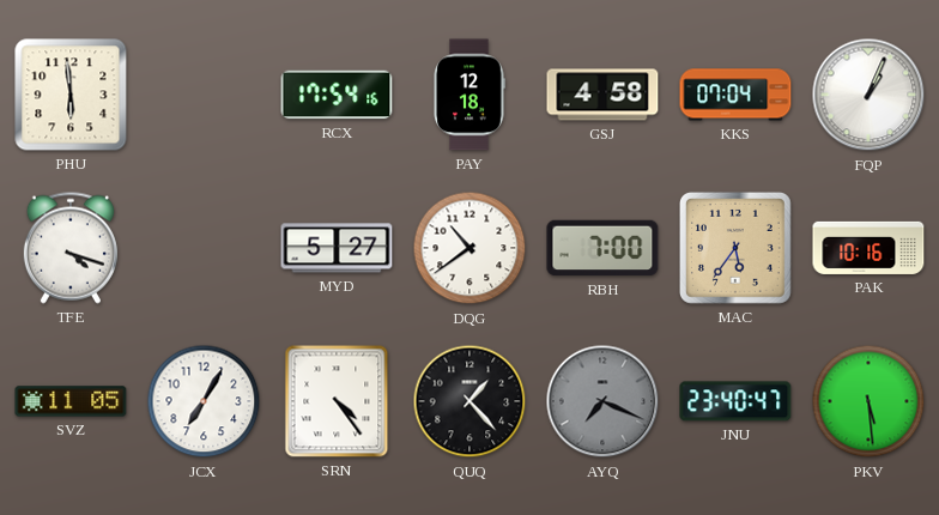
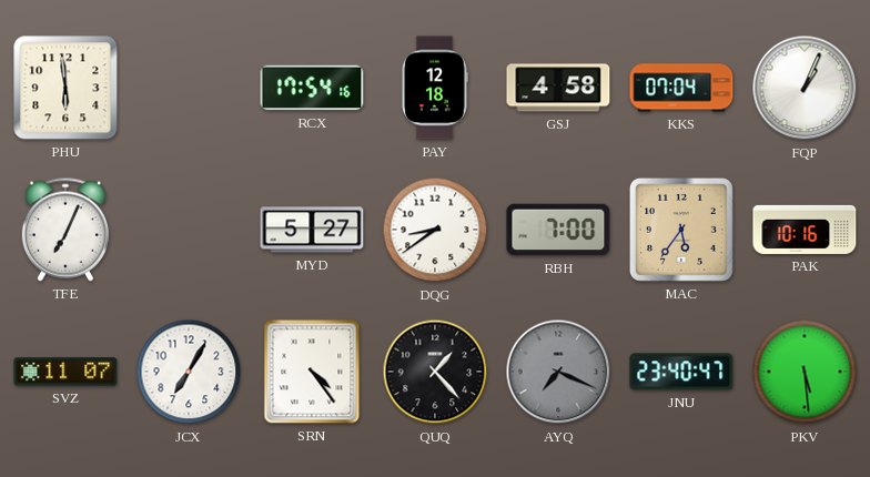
TFE: 4:18 -> 7:04
DQG: 10:39 -> 8:39
SVZ: 11:05 -> 11:07
